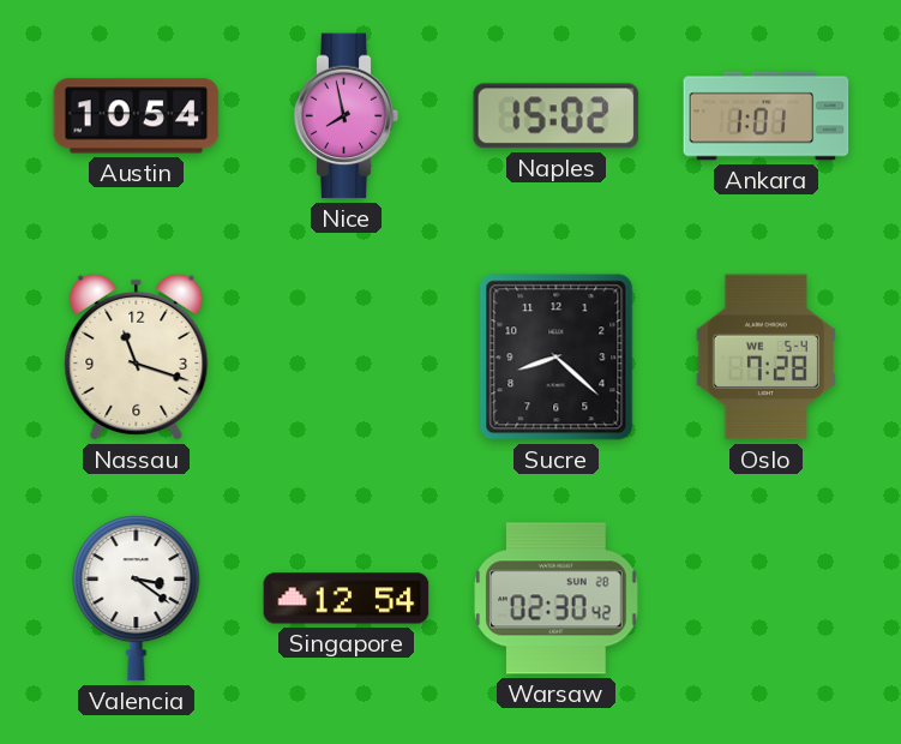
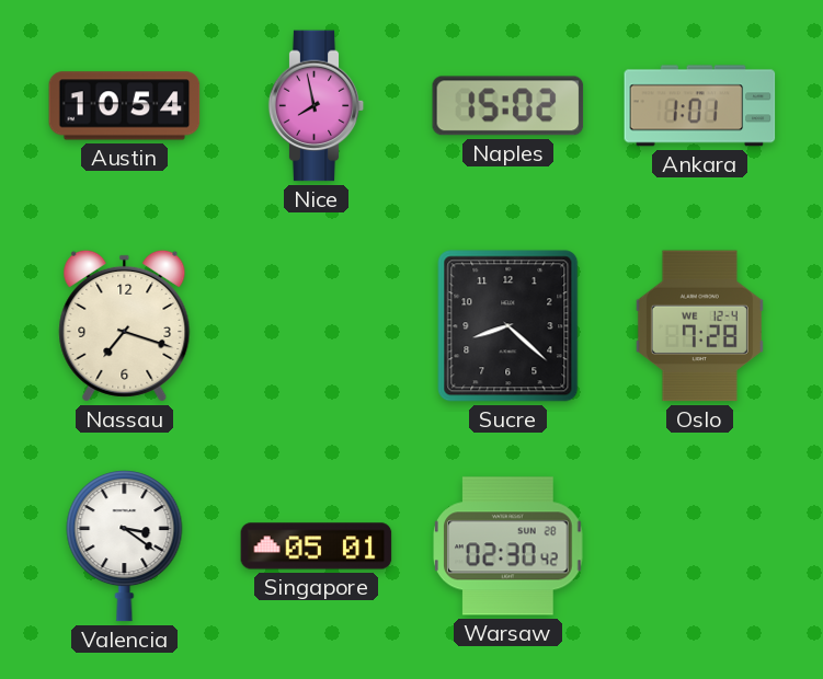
Nassau: 11:18 -> 7:18
Oslo date: WE 5-4 -> WE 12-4
Singapore: 12:54 -> 05:01
